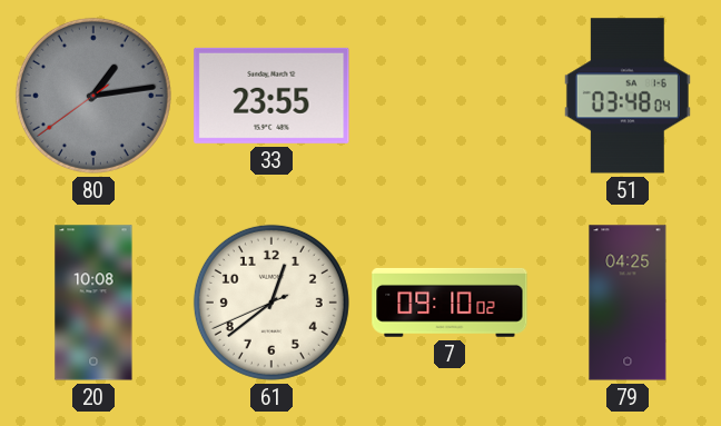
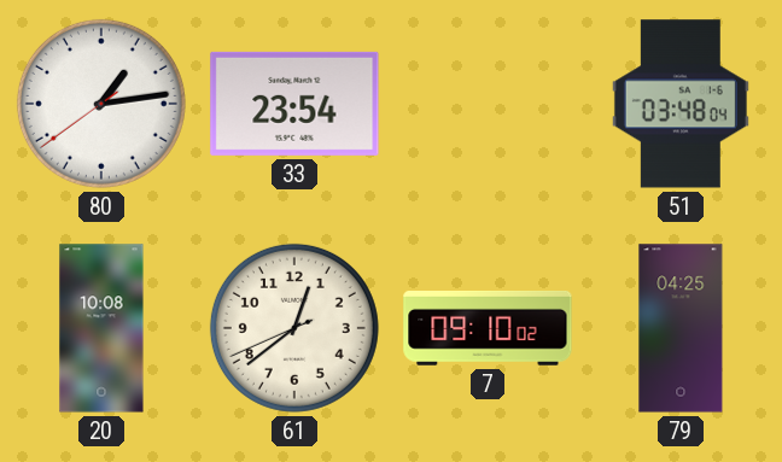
80 dial: grey -> white
33: 23:55 -> 23:54
